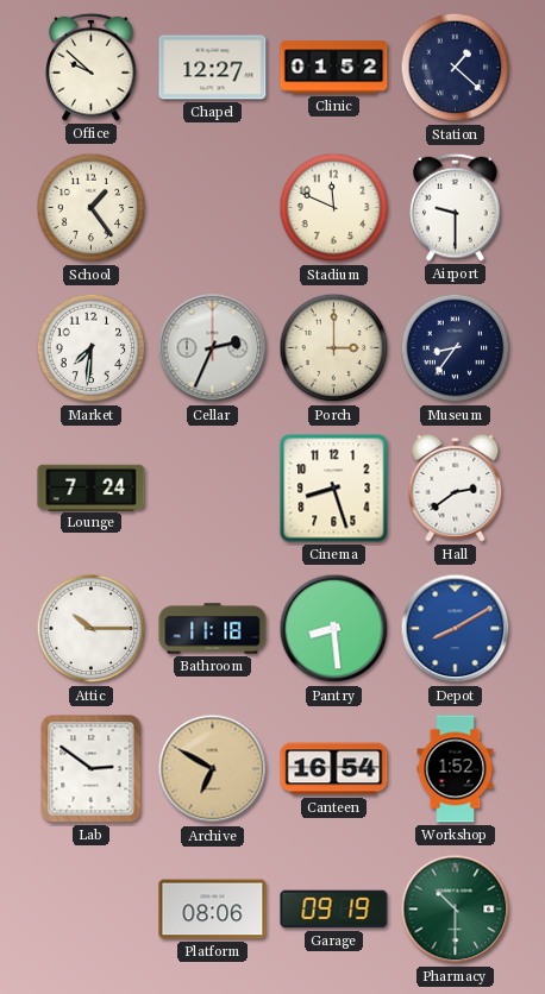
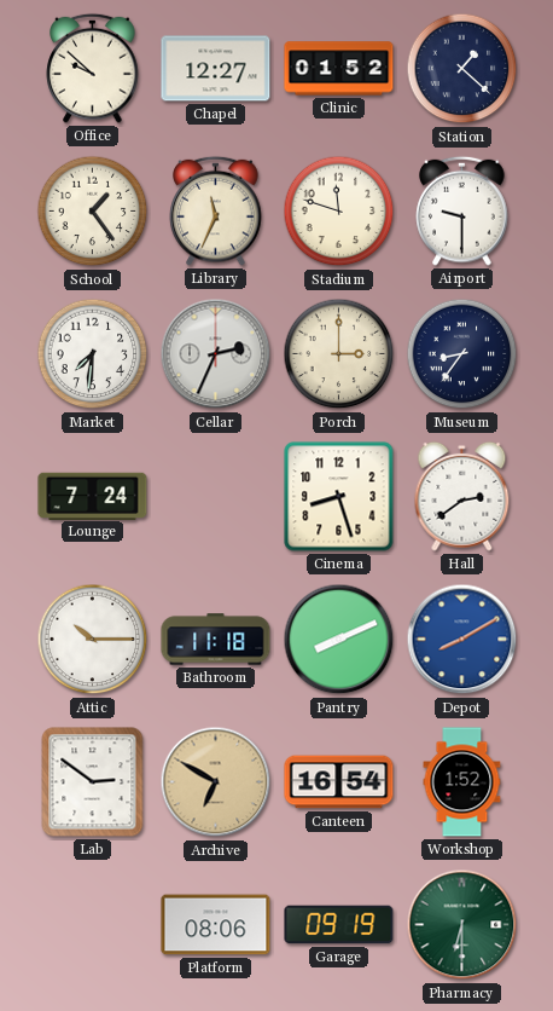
Library: none -> 11:34
Stadium: 11:49 -> 11:48
Pantry: 8:29 -> 8:11
Pharmacy: 10:30 -> 6:30
